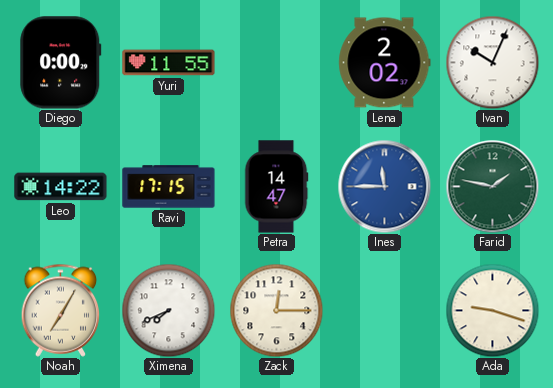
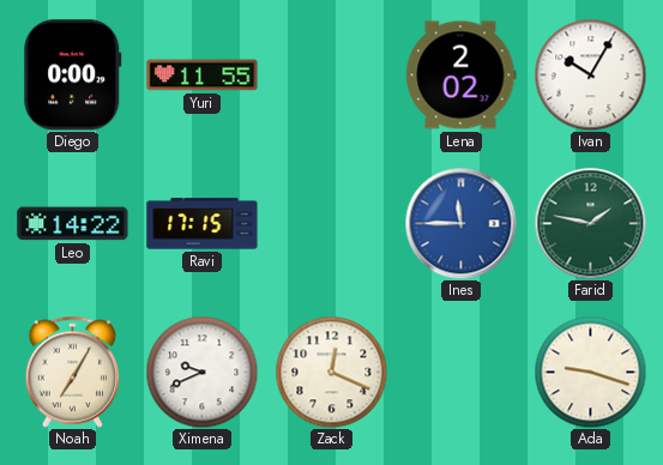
Ivan: 10:04 -> 10:05
Petra: 14:47 -> none
Ximena: 7:41 -> 9:41
Zack: 12:15 -> 12:19
